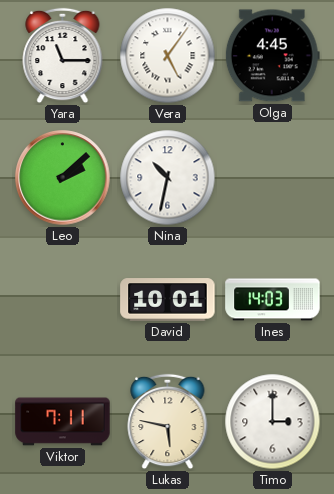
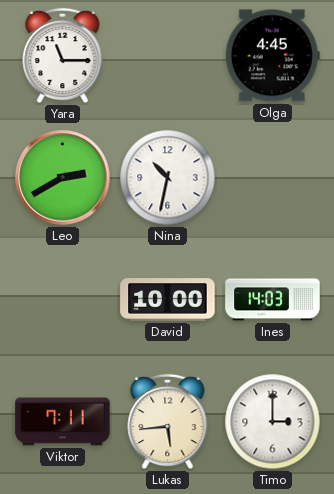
Vera: 5:06 -> none
Leo: 2:08 -> 2:40
David: 10:01 -> 10:00
Lukas: 5:47 -> 5:44
